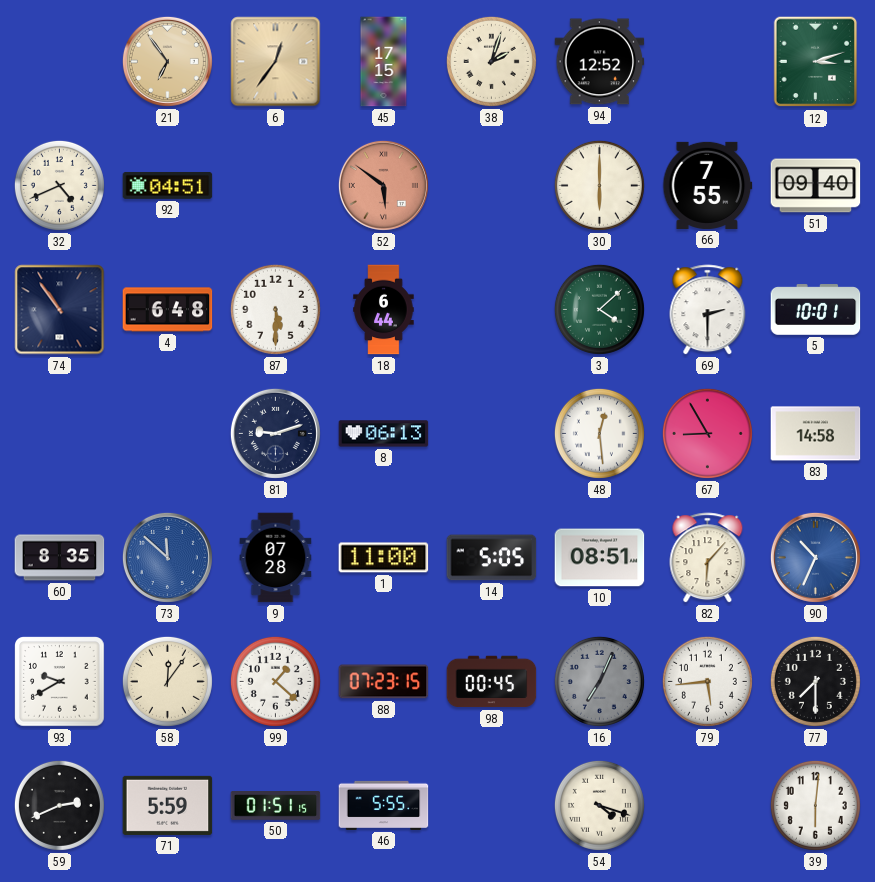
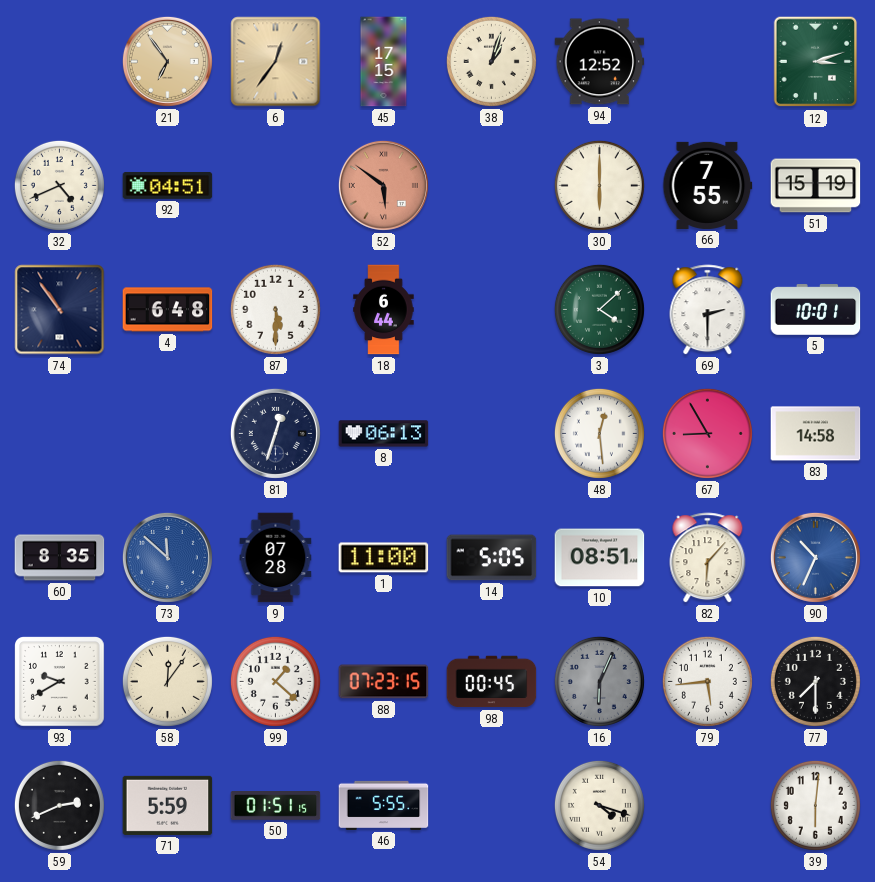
38: 2:03 -> 1:03
51: 09:40 -> 15:19
81: 9:12 -> 12:33
16: 7:04 -> 6:04
